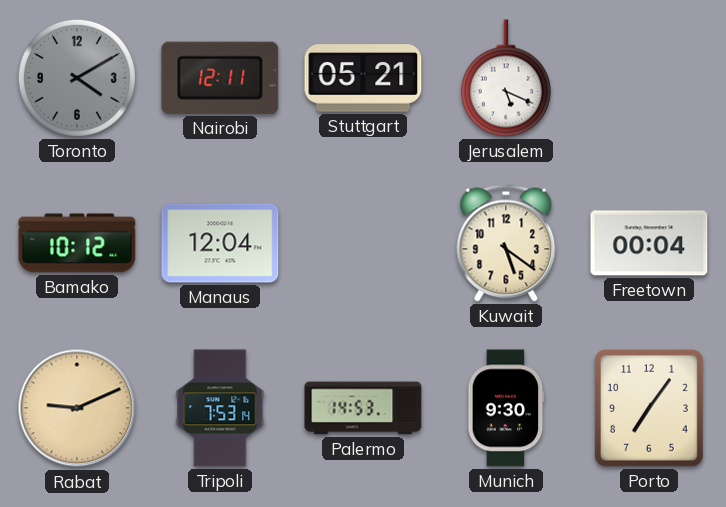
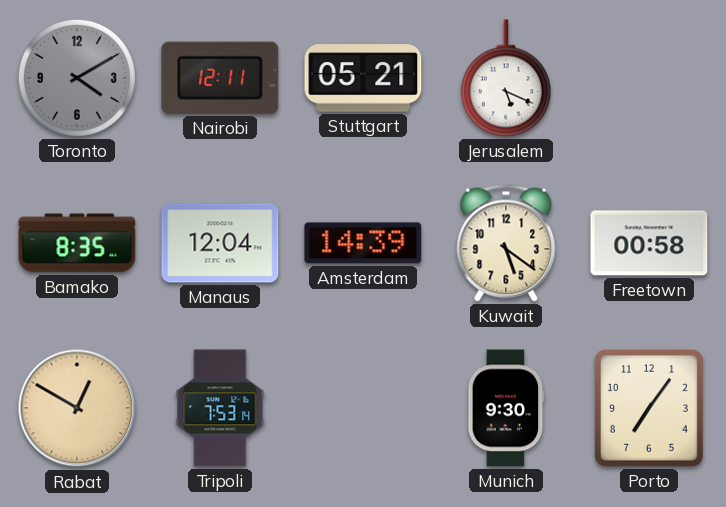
Bamako: 10:12 -> 8:35
Amsterdam: none -> 14:39
Freetown: 00:04 -> 00:58
Rabat: 9:11 -> 12:50
Palermo: 14:53 -> none
